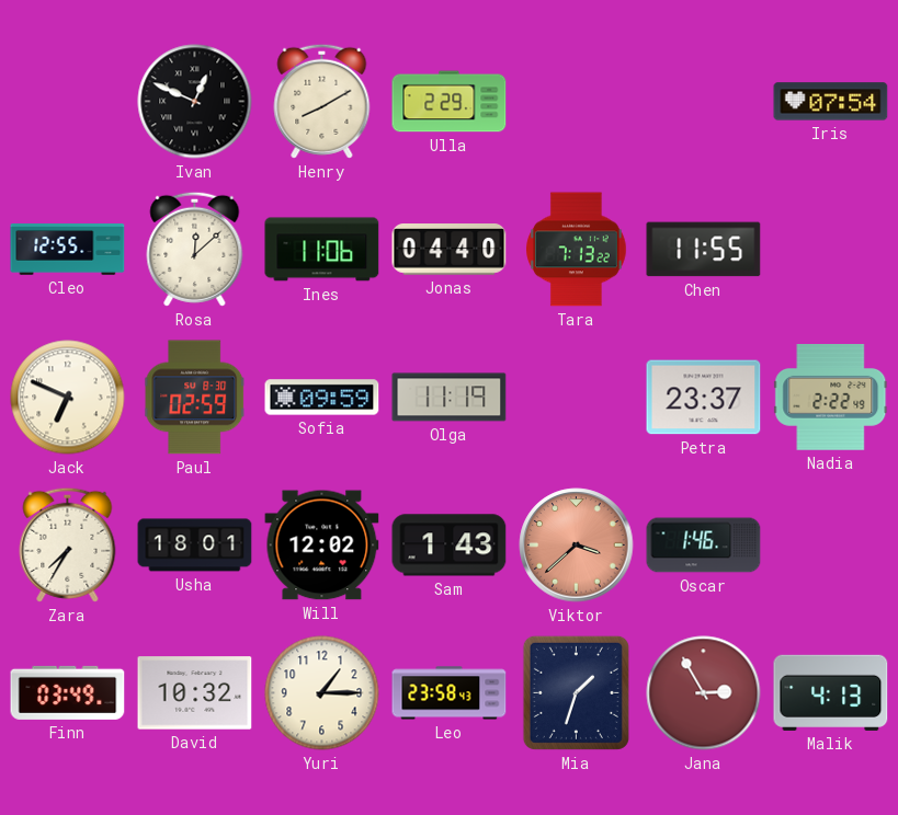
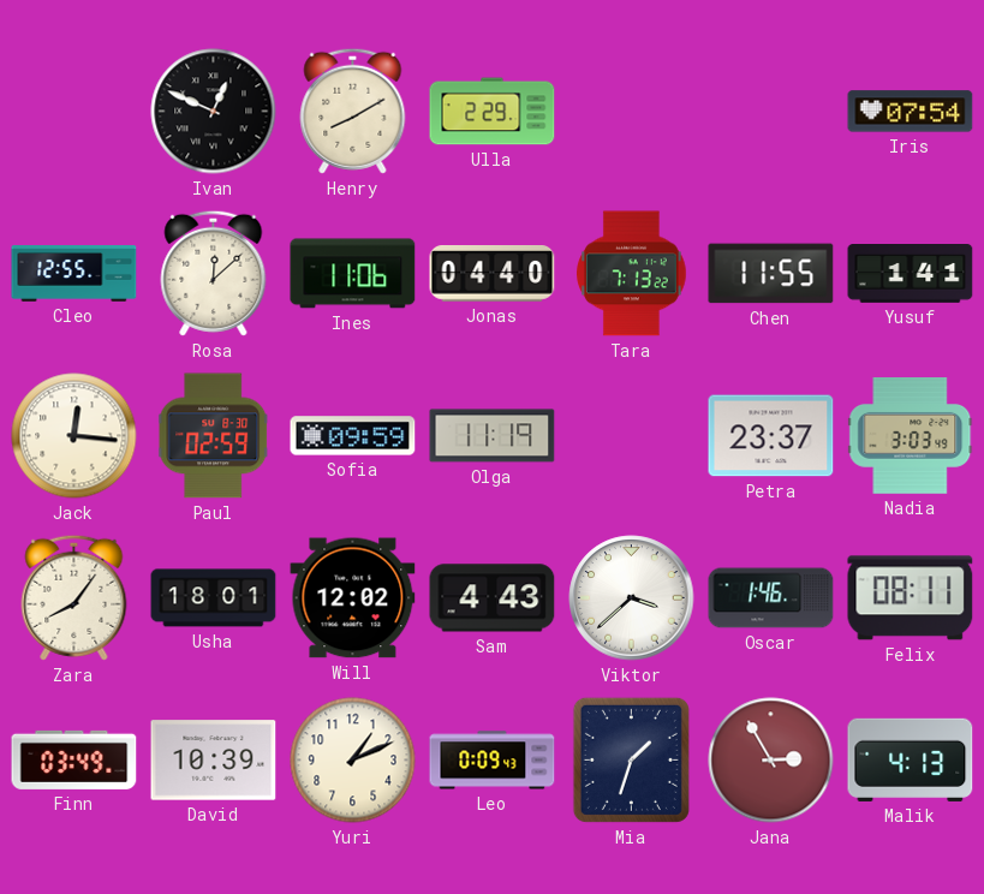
Yusuf: none -> 1:41
Jack: 6:49 -> 12:16
Nadia: 2:22 -> 3:03
Zara: 7:35 -> 8:06
Sam: 1:43 -> 4:43
Viktor dial: salmon -> white
Felix: none -> 08:11
David: 10:32 -> 10:39
Yuri: 1:15 -> 1:11
Leo: 23:58 -> 0:09
